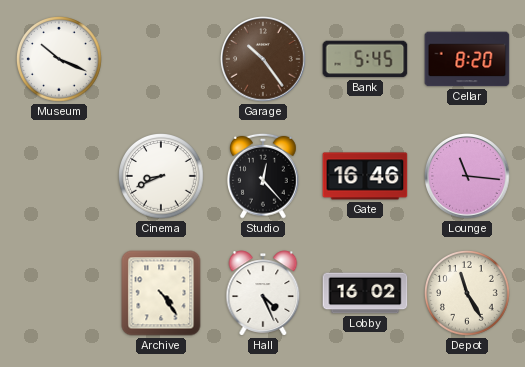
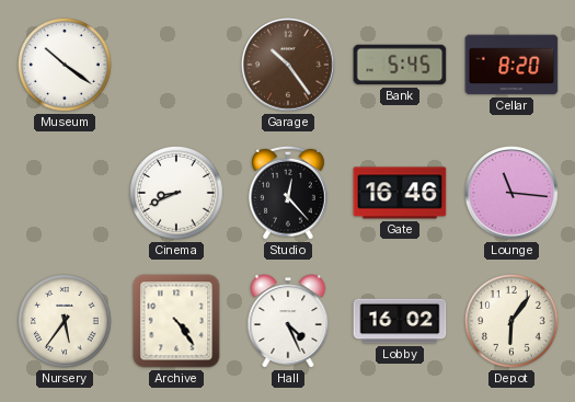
Museum: 10:19 -> 10:21
Nursery: none -> 5:36
Depot: 11:25 -> 6:06
